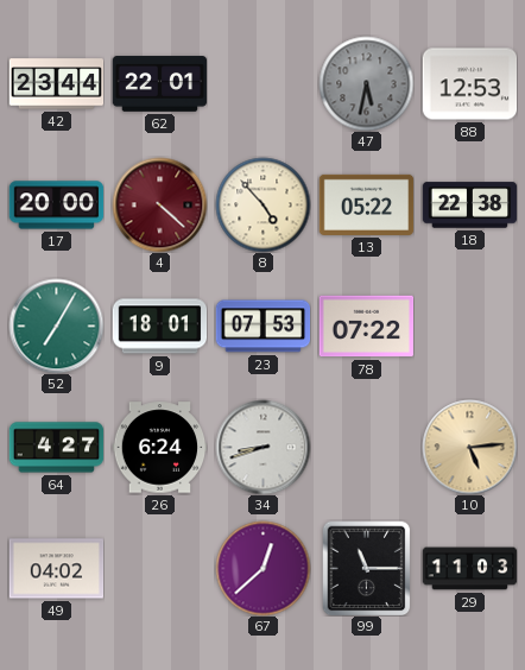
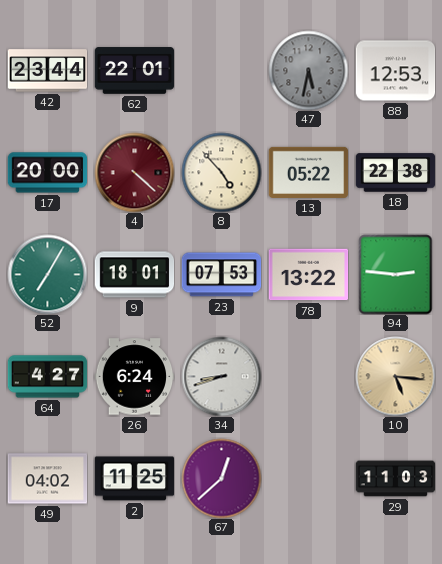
78: 07:22 -> 13:22
94: none -> 2:46
10: 5:14 -> 5:16
2: none -> 11:25
99: 11:15 -> none
